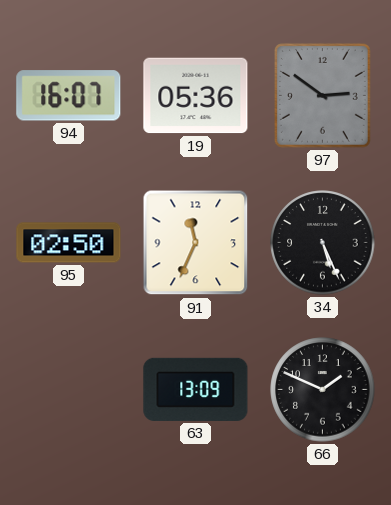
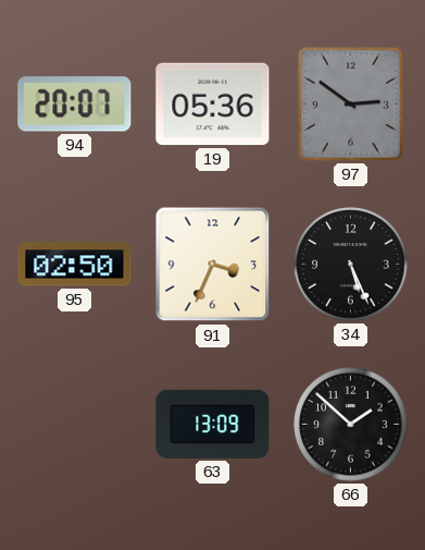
94: 16:07 -> 20:07
91: 11:34 -> 3:34
66: 1:49 -> 1:52
